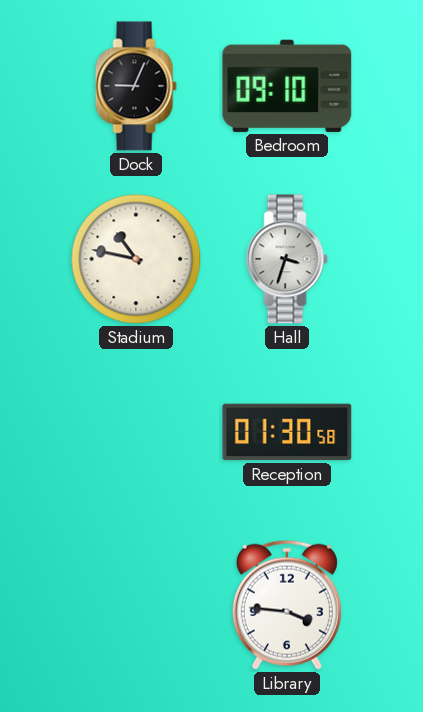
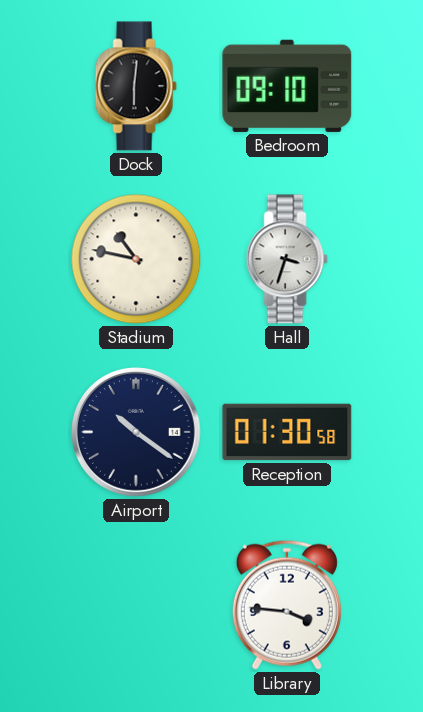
Dock: 9:04 -> 6:01
Airport: none -> 10:21
